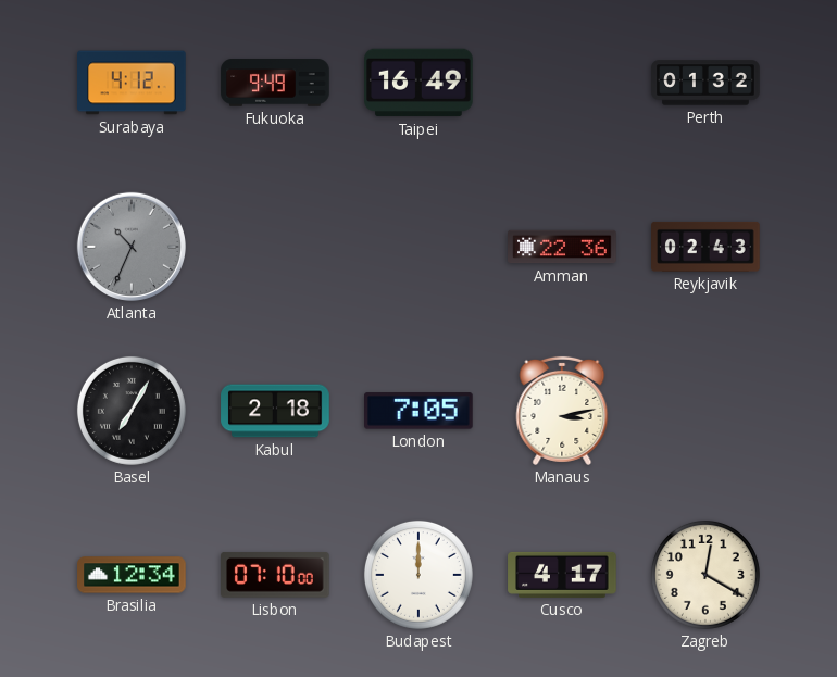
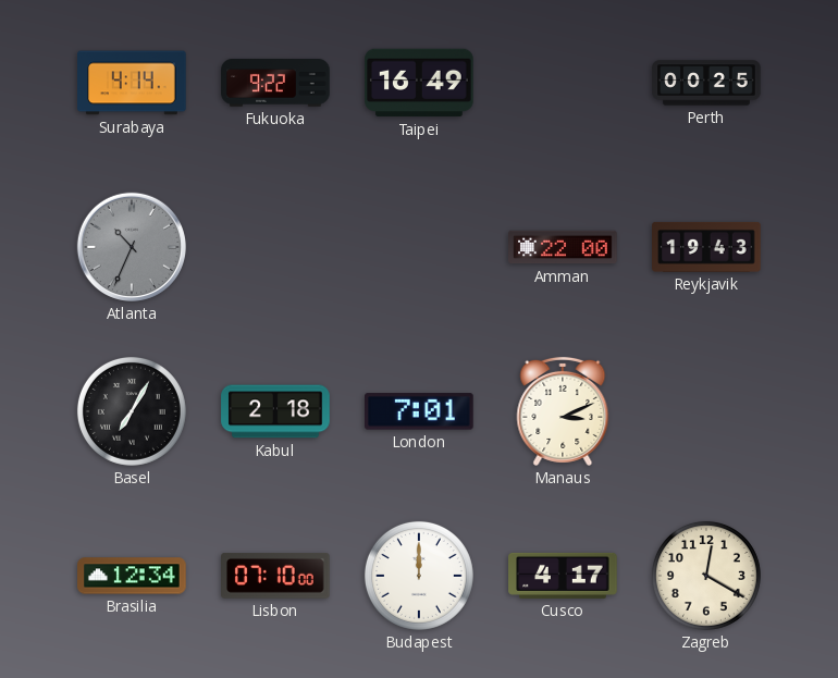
Surabaya: 4:12 -> 4:14
Fukuoka: 9:49 -> 9:22
Perth: 01:32 -> 00:25
Amman: 22:36 -> 22:00
Reykjavik: 02:43 -> 19:43
London: 7:05 -> 7:01
Manaus: 3:13 -> 3:11
